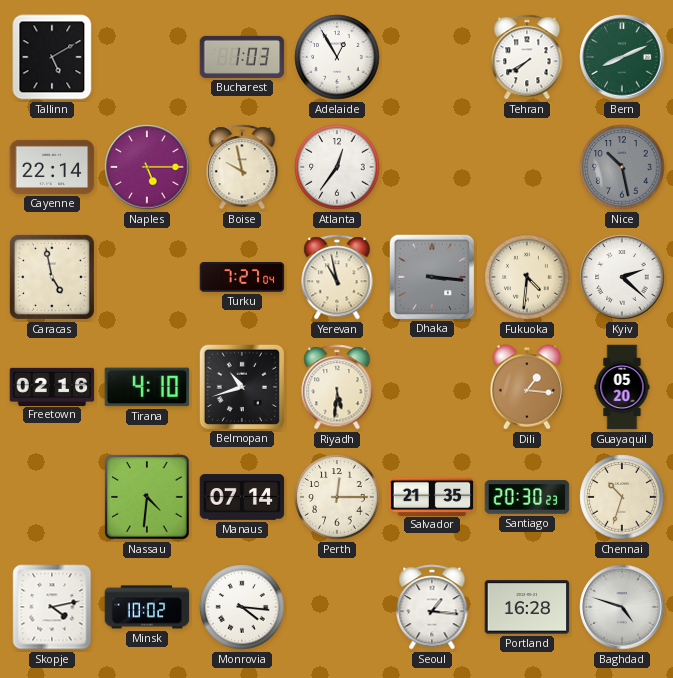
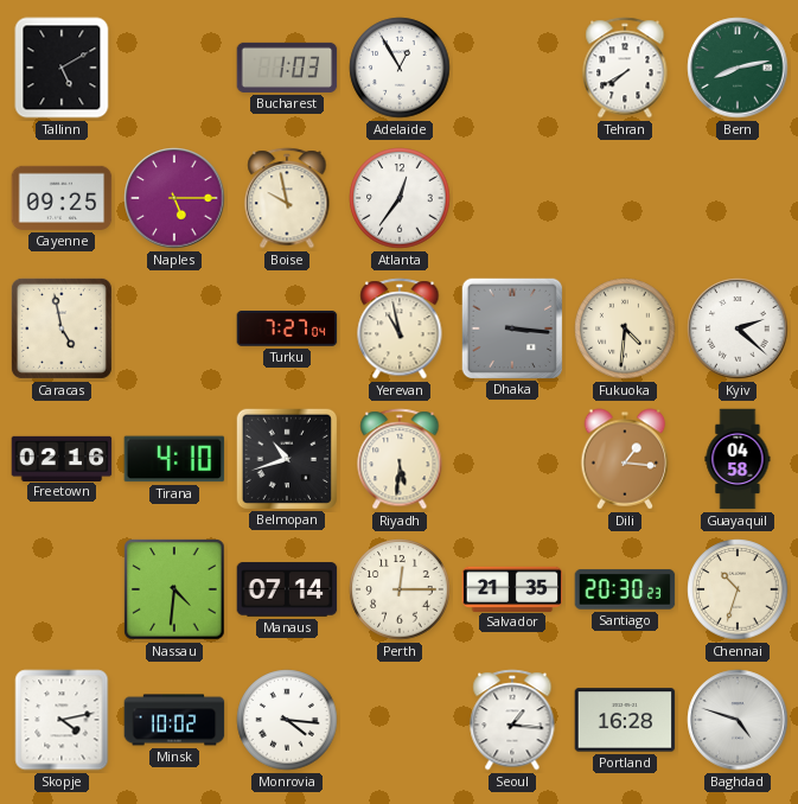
Bern: 8:11 -> 8:13
Cayenne: 22:14 -> 09:25
Nice: 10:28 -> none
Guayaquil: 05:20 -> 04:58
